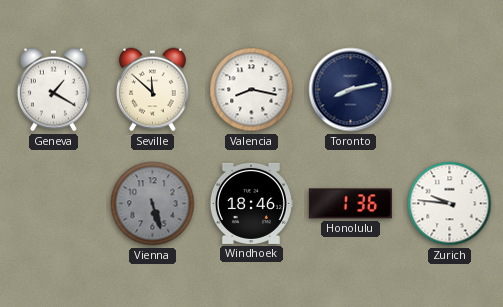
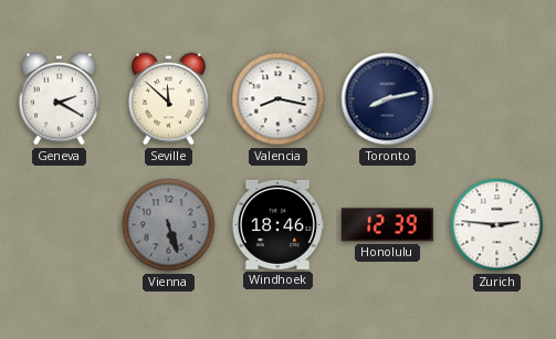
Geneva: 1:20 -> 2:20
Honolulu: 1:36 -> 12:39
Zurich: 9:46 -> 2:46
